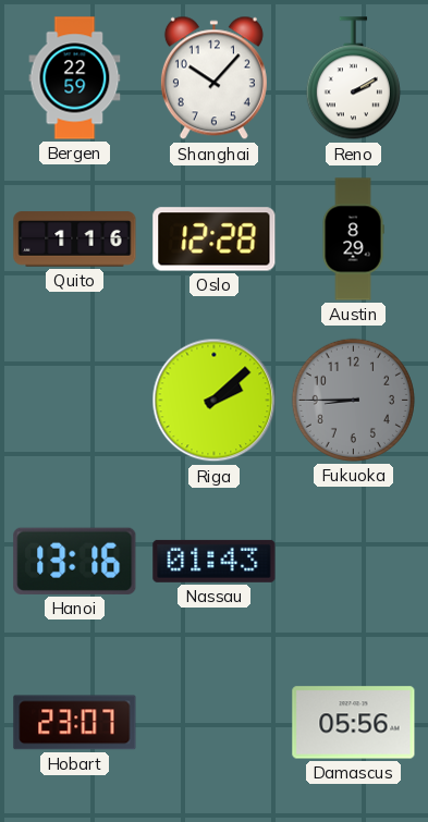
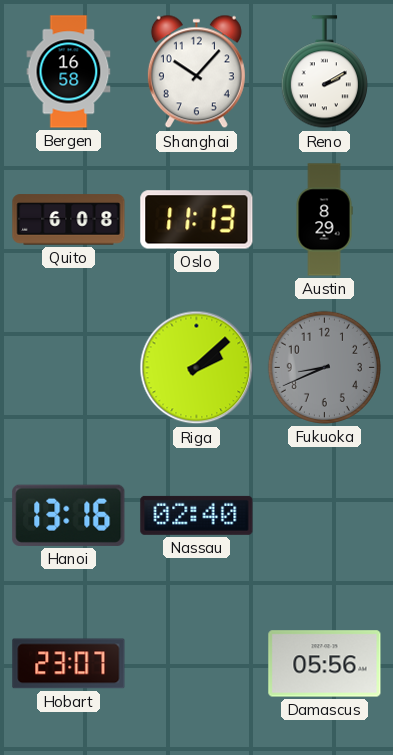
Bergen: 22:59 -> 16:58
Quito: 1:16 -> 6:08
Oslo: 12:28 -> 11:13
Fukuoka: 8:45 -> 8:41
Nassau: 01:43 -> 02:40
